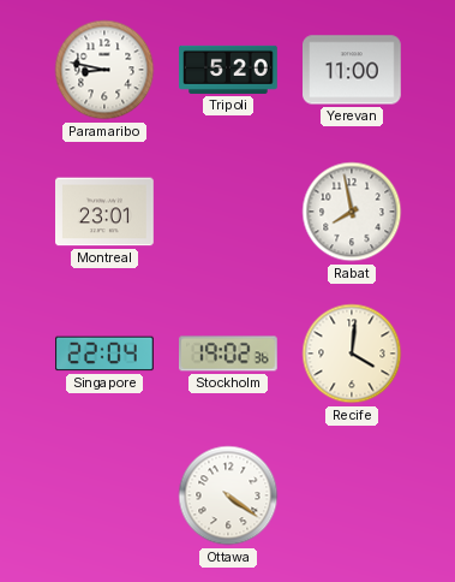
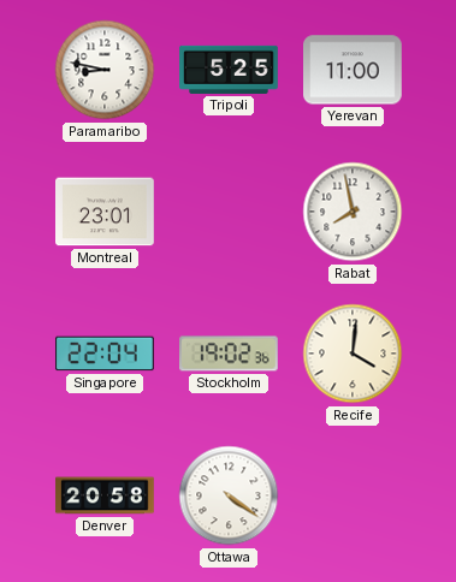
Tripoli: 5:20 -> 5:25
Denver: none -> 20:58
